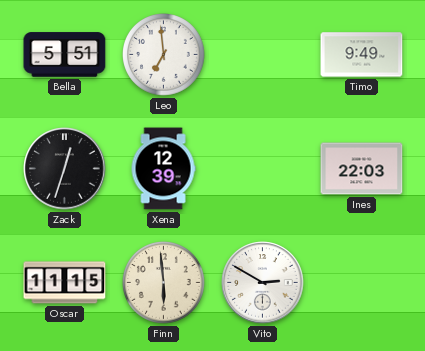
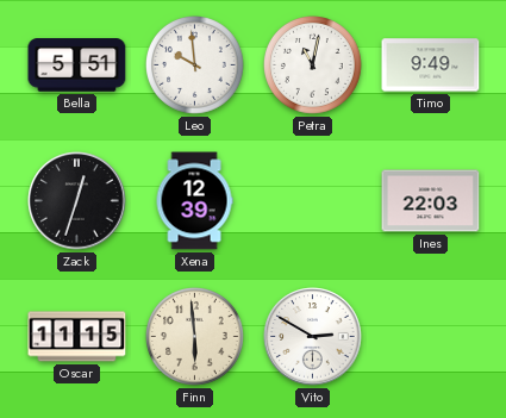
Leo: 6:59 -> 9:59
Petra: none -> 11:02
